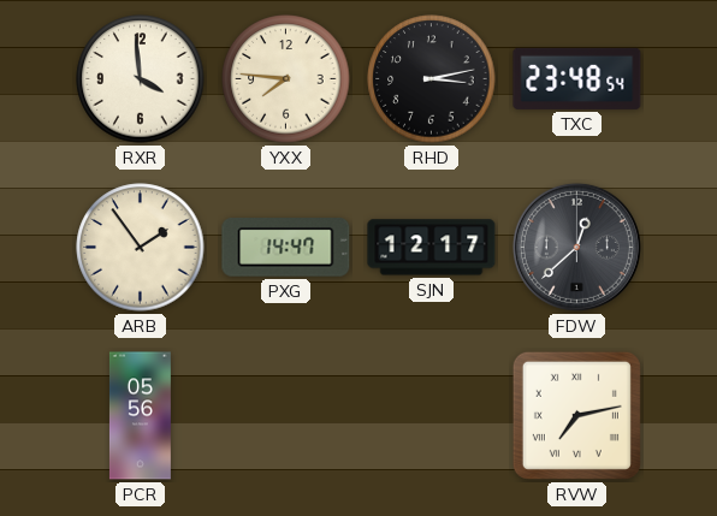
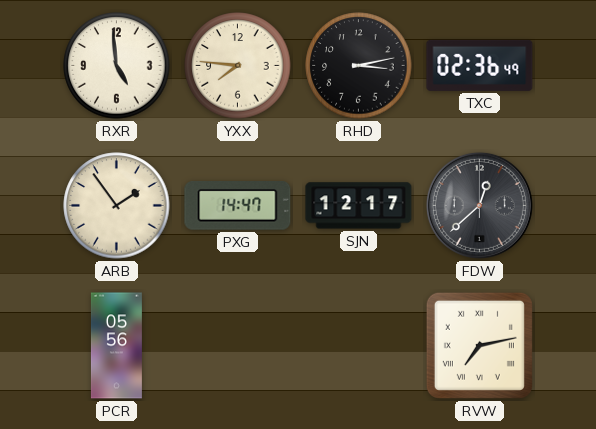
RXR: 3:59 -> 4:59
TXC: 23:48 -> 02:36
